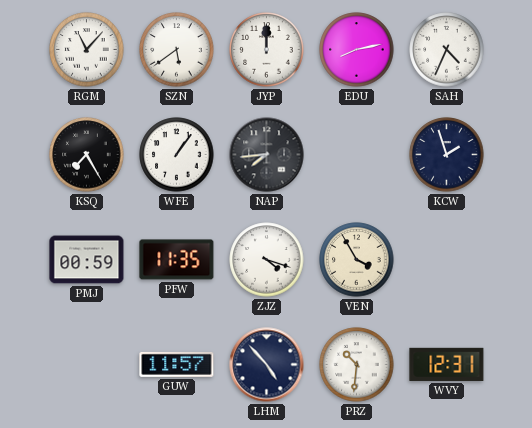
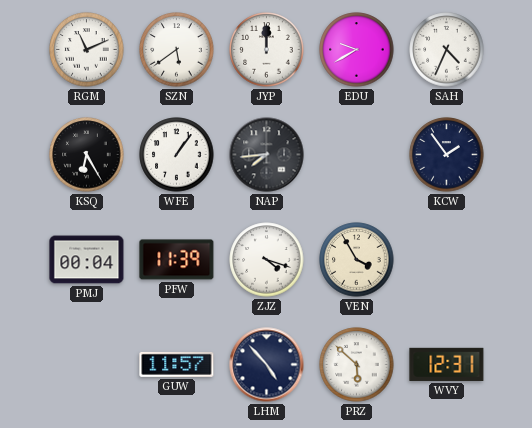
RGM: 11:07 -> 11:11
EDU: 8:13 -> 9:40
KSQ: 7:25 -> 6:25
KCW: 1:57 -> 1:54
PMJ: 00:59 -> 00:04
PFW: 11:35 -> 11:39
PRZ: 10:31 -> 5:52
